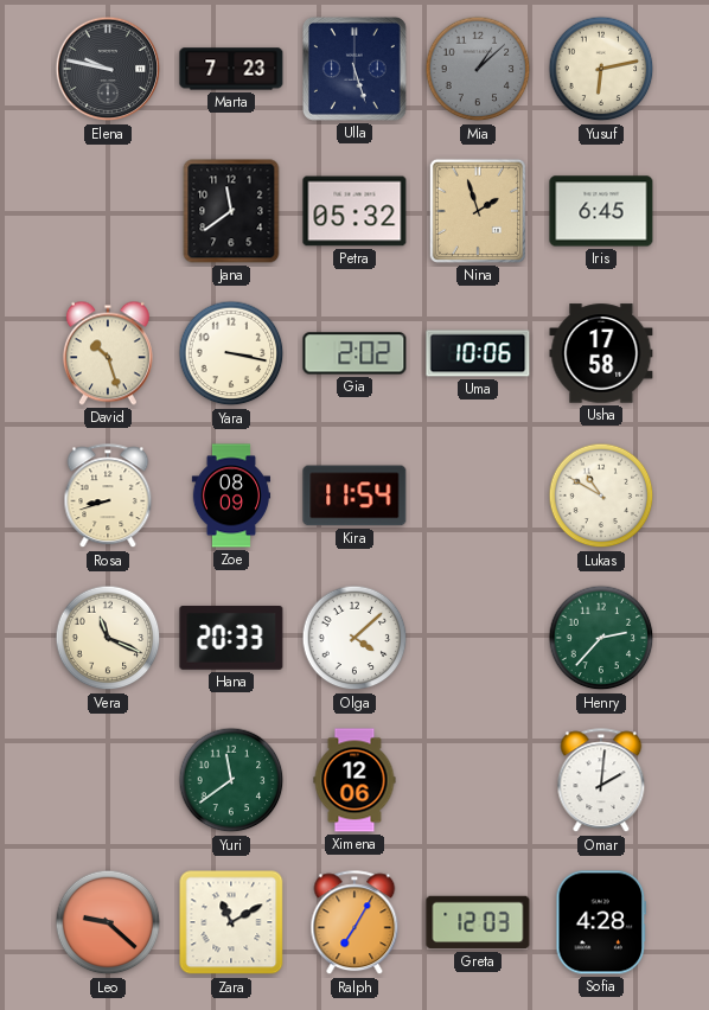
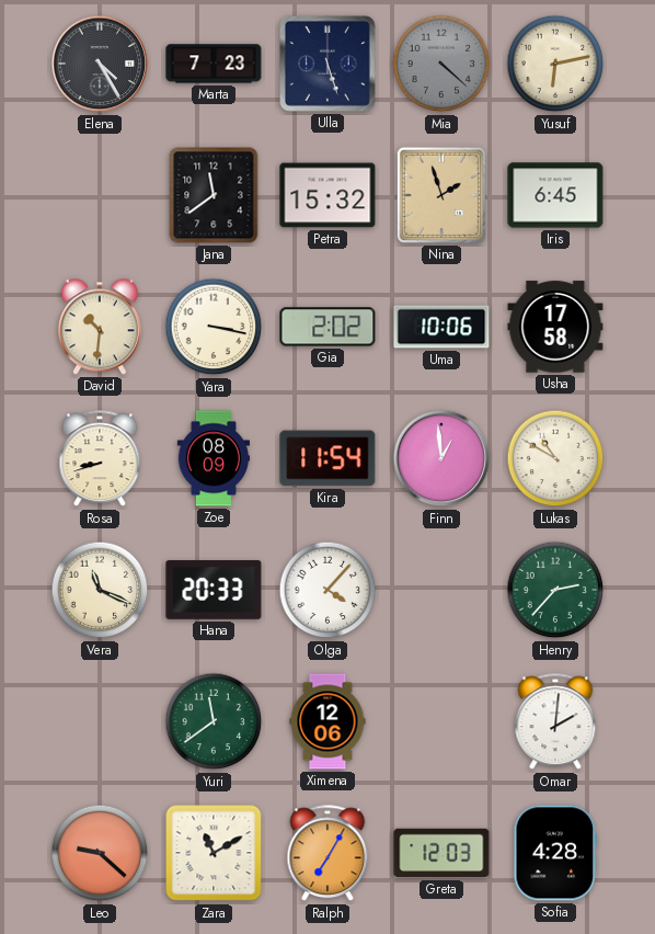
Elena: 9:47 -> 4:25
Mia: 1:08 -> 4:22
Petra: 05:32 -> 15:32
David: 10:27 -> 10:31
Finn: none -> 12:59
Olga: 4:08 -> 4:07
